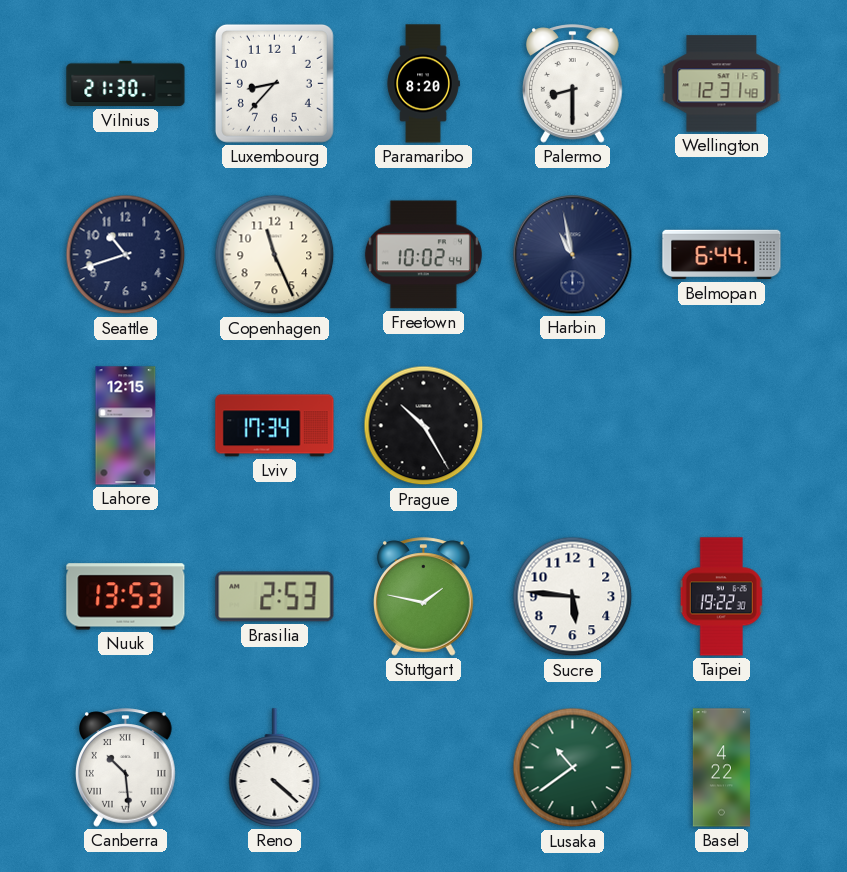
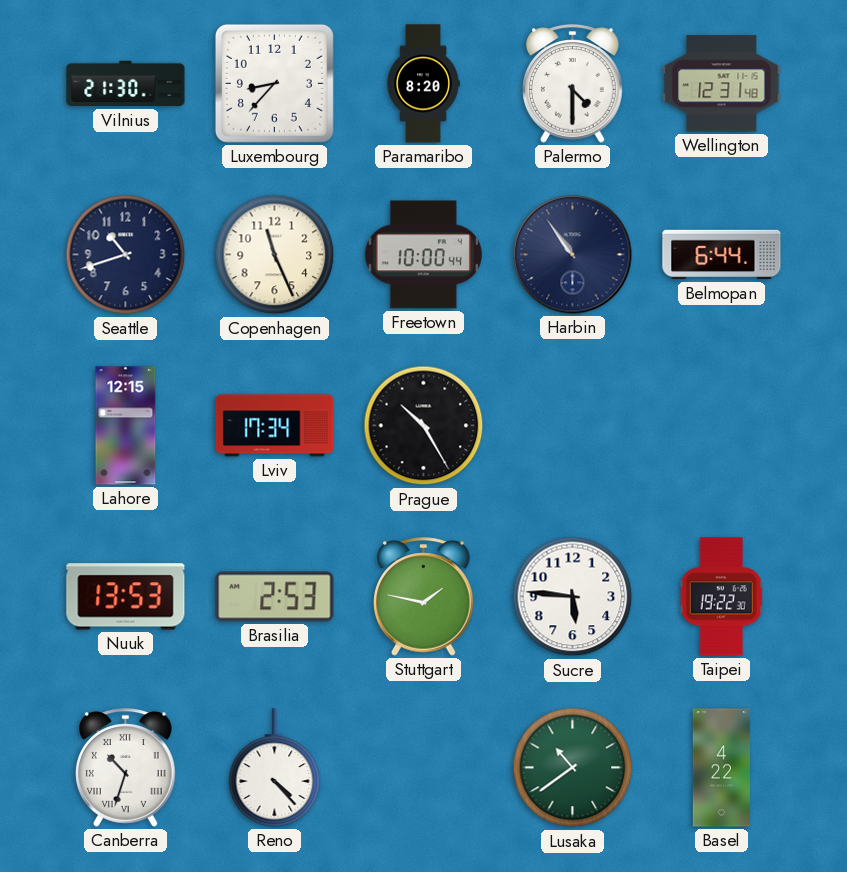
Palermo: 8:30 -> 4:30
Freetown: 10:02 -> 10:00
Harbin: 10:58 -> 10:54
Canberra: 10:29 -> 10:33
Reno: 4:22 -> 4:23
